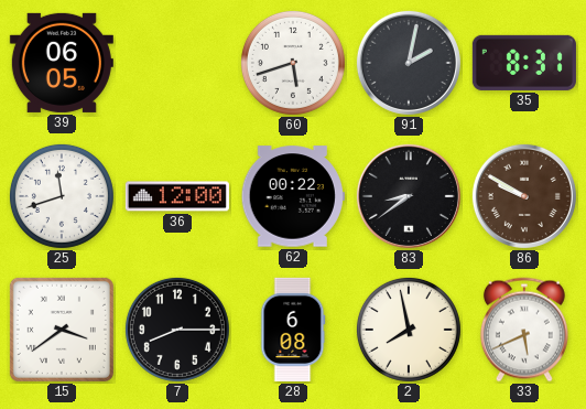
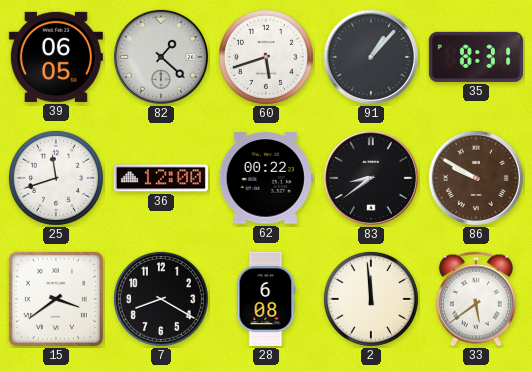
82: none -> 1:22
91: 2:02 -> 1:07
7: 8:15 -> 8:20
2: 7:58 -> 11:59
33: 5:41 -> 5:39
